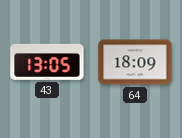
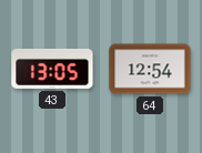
64: 18:09 -> 12:54
